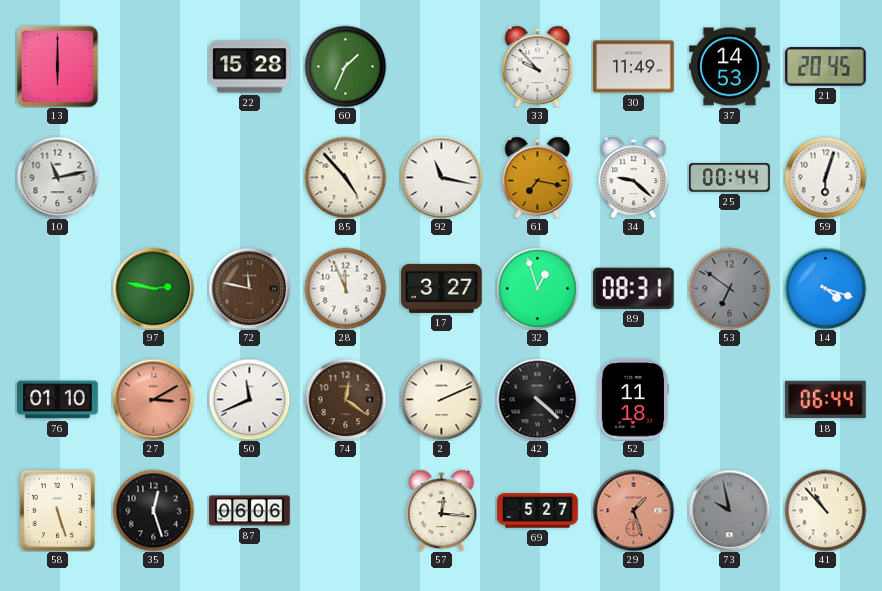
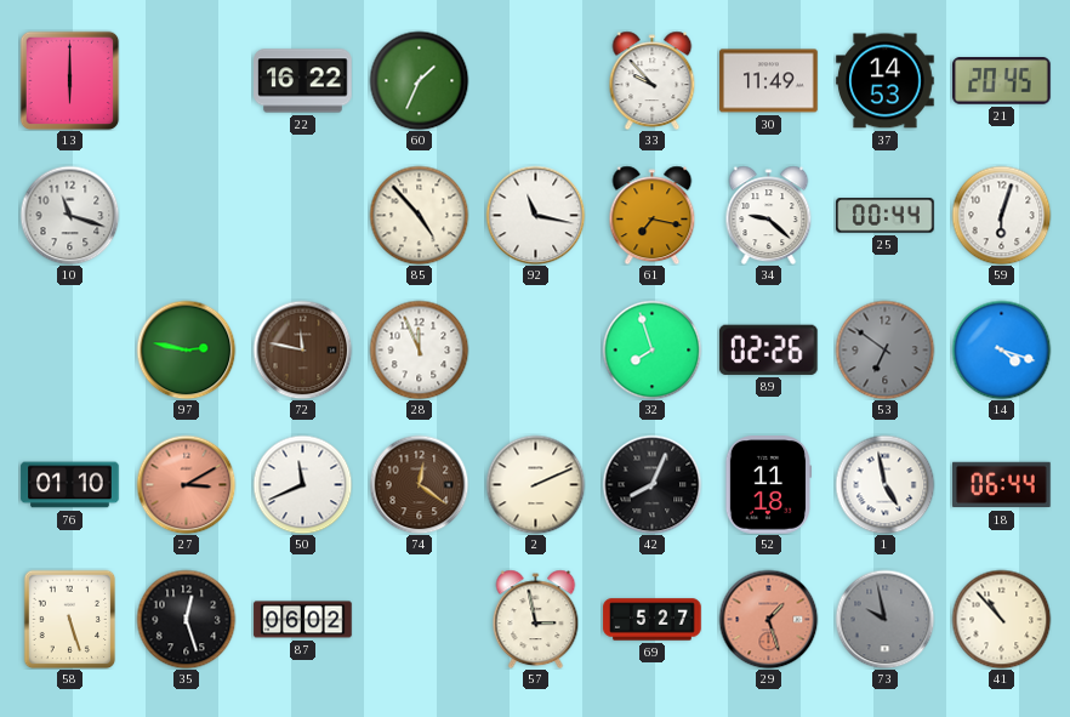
22: 15:28 -> 16:22
10: 11:13 -> 11:18
17: 3:27 -> none
32: 12:57 -> 7:57
89: 08:31 -> 02:26
42: 4:22 -> 8:04
1: none -> 4:58
87: 06:06 -> 06:02
57: 12:16 -> 2:58
